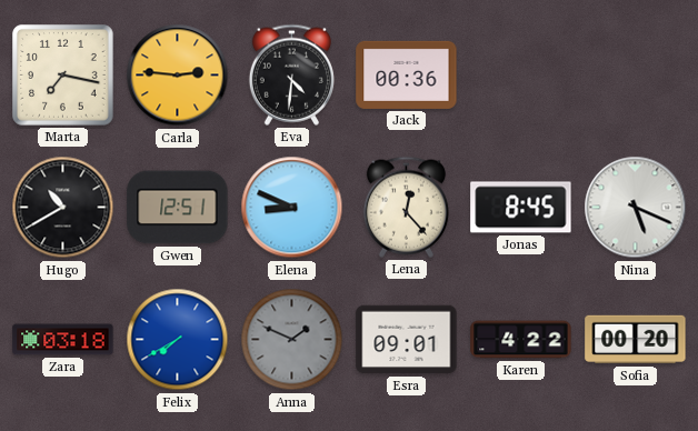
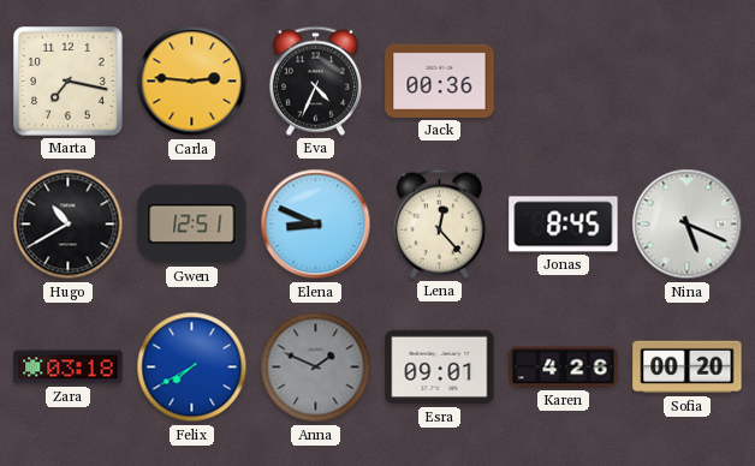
Eva: 4:31 -> 4:34
Karen: 4:22 -> 4:26
